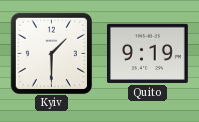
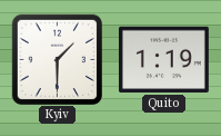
Quito: 9:19 -> 1:19
